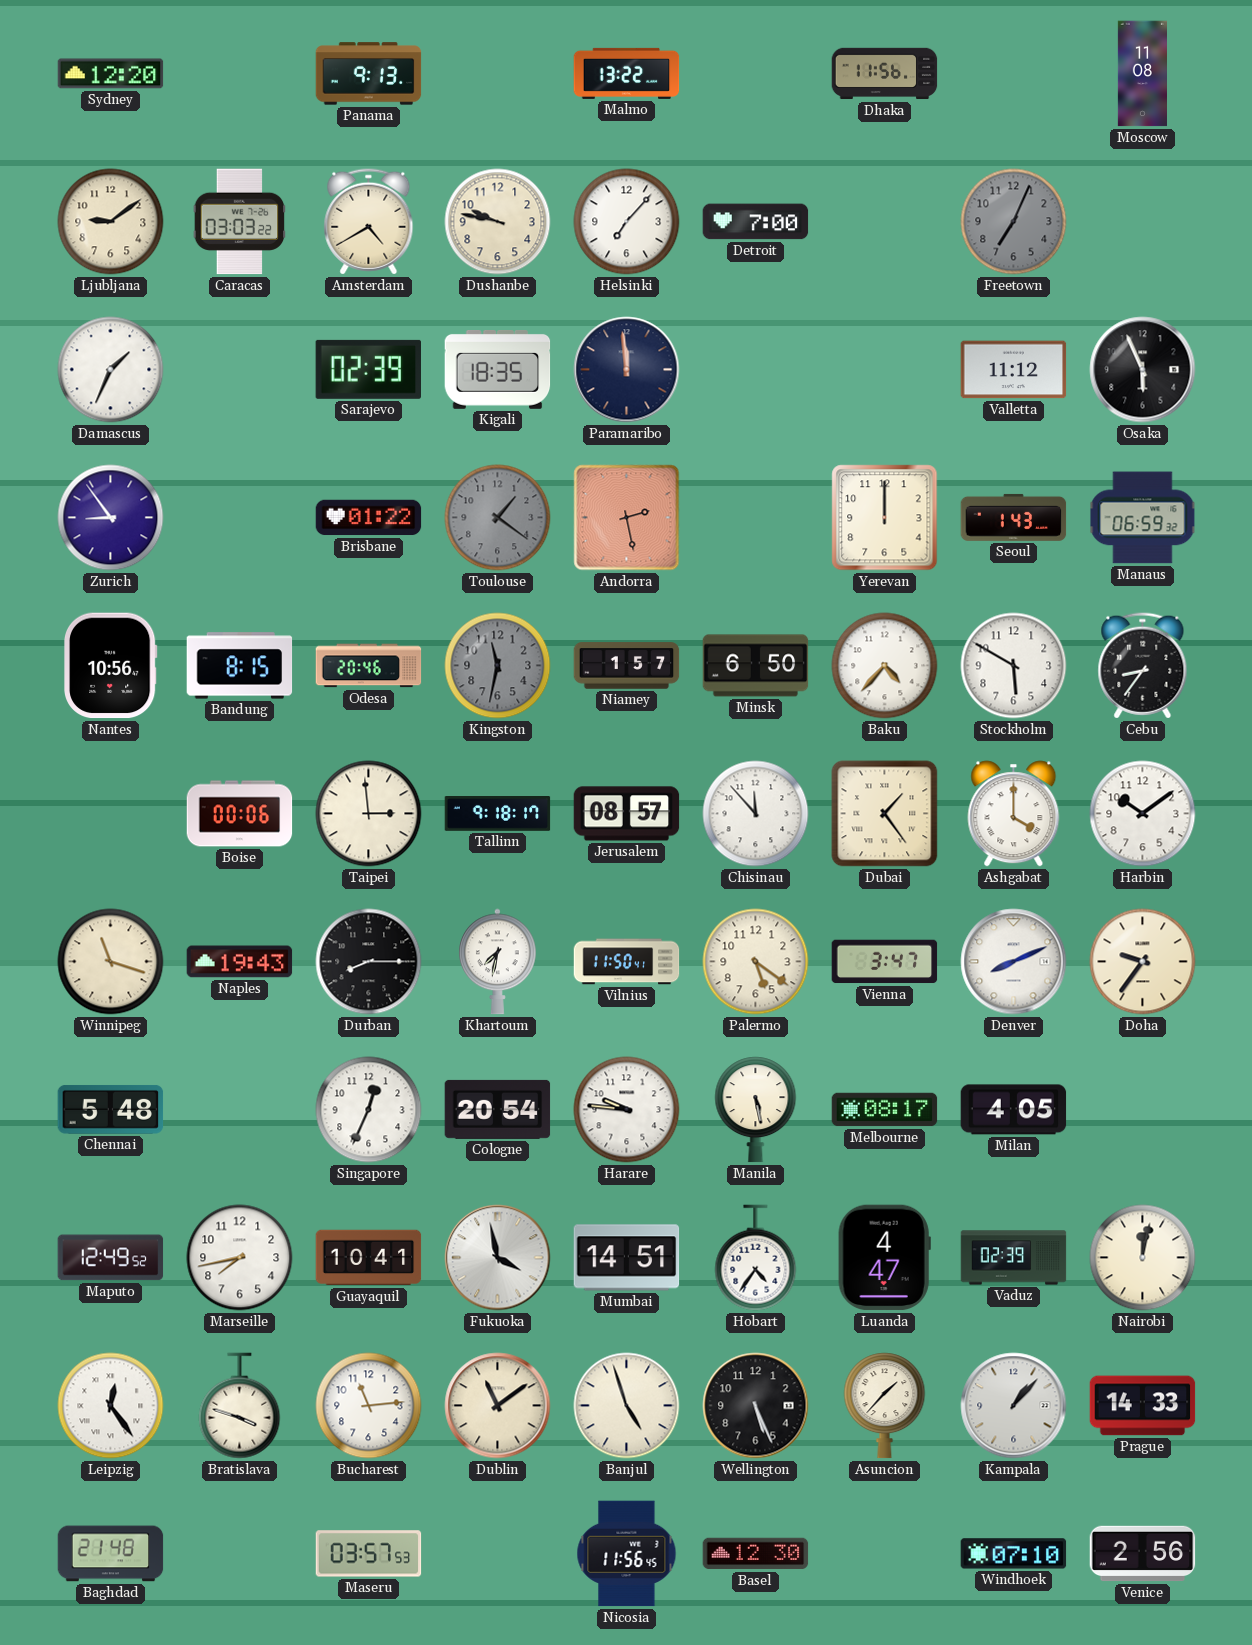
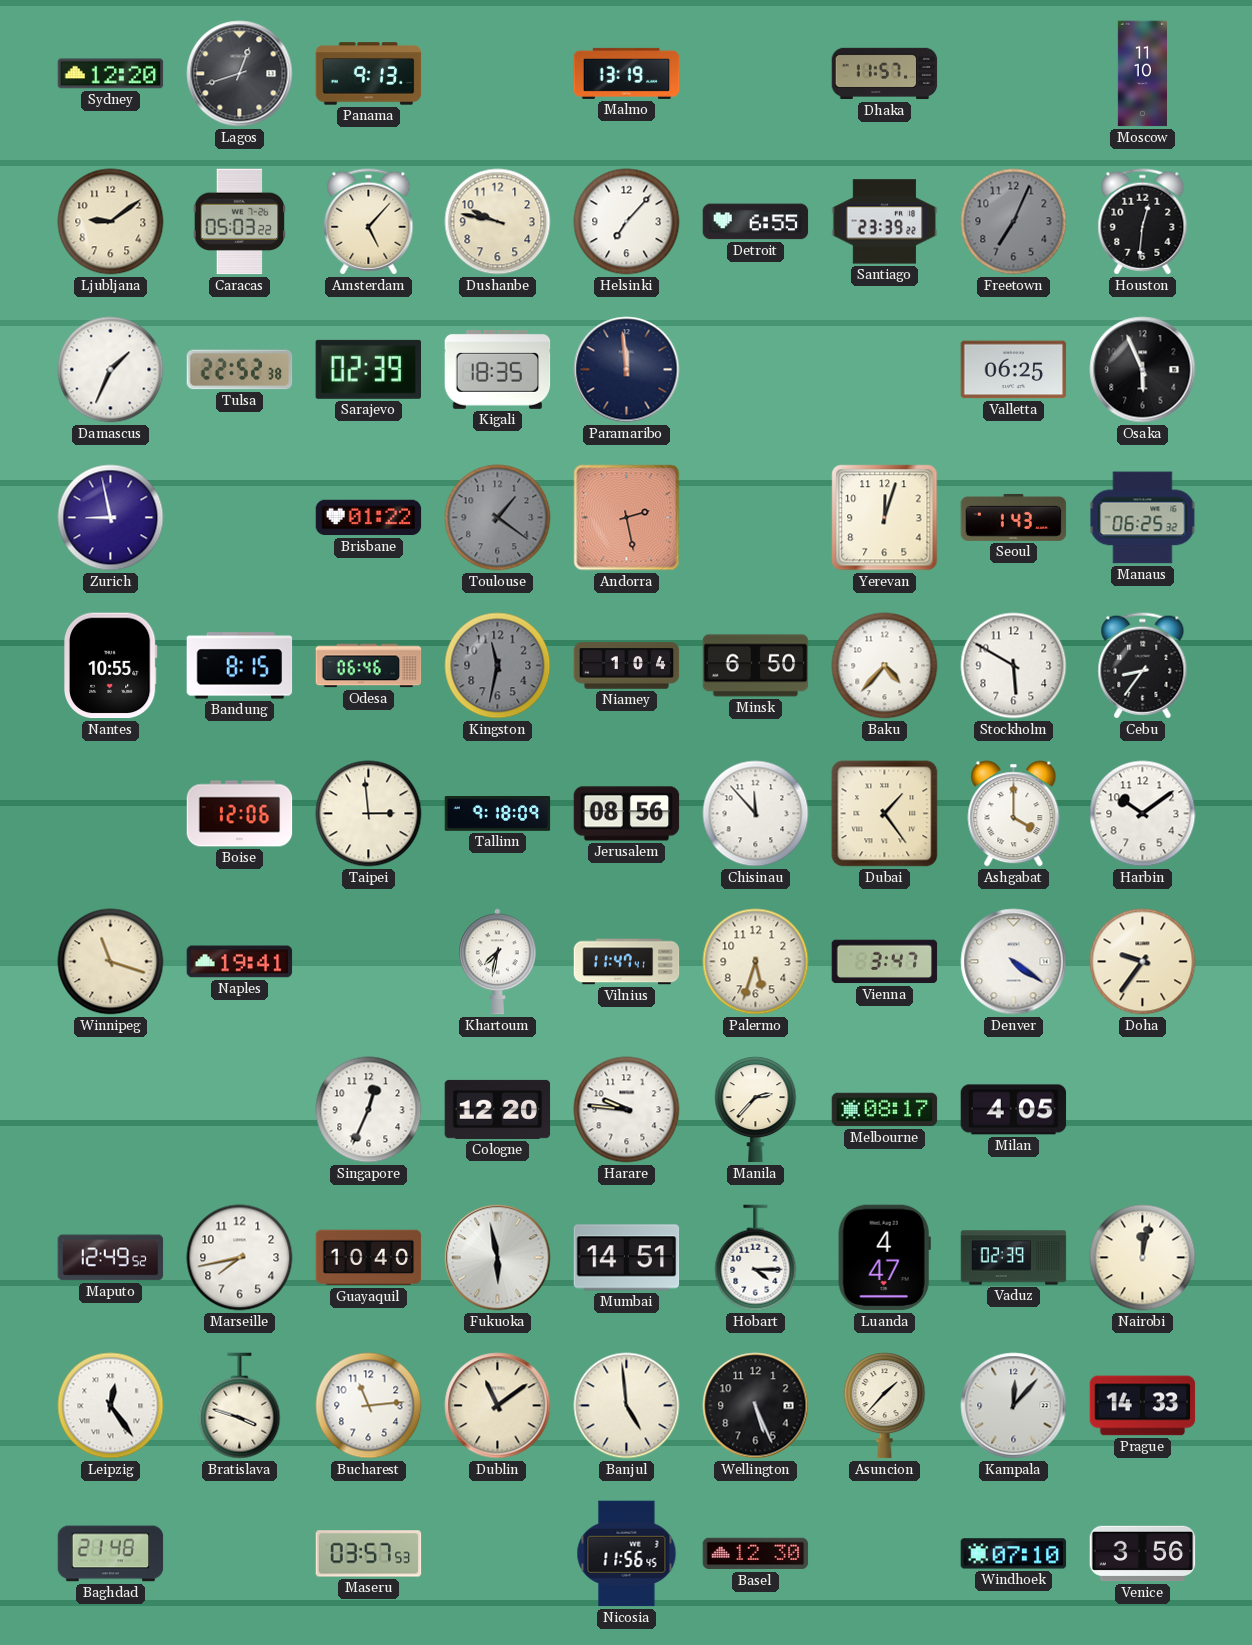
Lagos: none -> 12:42
Malmo: 13:22 -> 13:19
Dhaka: 11:56 -> 11:57
Moscow: 11:08 -> 11:10
Caracas: 03:03 -> 05:03
Amsterdam: 4:40 -> 5:07
Detroit: 7:00 -> 6:55
Santiago: none -> 23:39
Houston: none -> 12:31
Tulsa: none -> 22:52
Valletta: 11:12 -> 06:25
Zurich: 8:54 -> 8:58
Yerevan: 12:00 -> 12:03
Manaus: 06:59 -> 06:25
Nantes: 10:56 -> 10:55
Odesa: 20:46 -> 06:46
Niamey: 1:57 -> 1:04
Boise: 00:06 -> 12:06
Tallinn: 9:18:17 -> 9:18:09
Jerusalem: 08:57 -> 08:56
Naples: 19:43 -> 19:41
Durban: 8:15 -> none
Vilnius: 11:50 -> 11:47
Palermo: 5:21 -> 5:33
Denver: 8:11 -> 4:21
Chennai: 5:48 -> none
Cologne: 20:54 -> 12:20
Manila: 5:28 -> 2:37
Guayaquil: 10:41 -> 10:40
Fukuoka: 3:58 -> 5:58
Hobart: 4:36 -> 4:15
Banjul: 4:57 -> 4:59
Kampala: 1:07 -> 12:07
Venice: 2:56 -> 3:56
